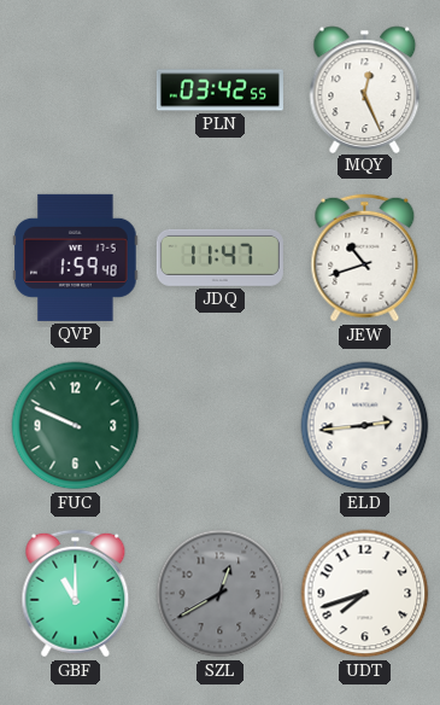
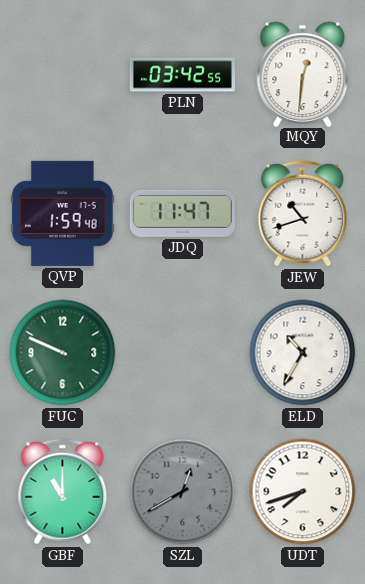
MQY: 12:26 -> 12:31
ELD: 2:44 -> 10:35
